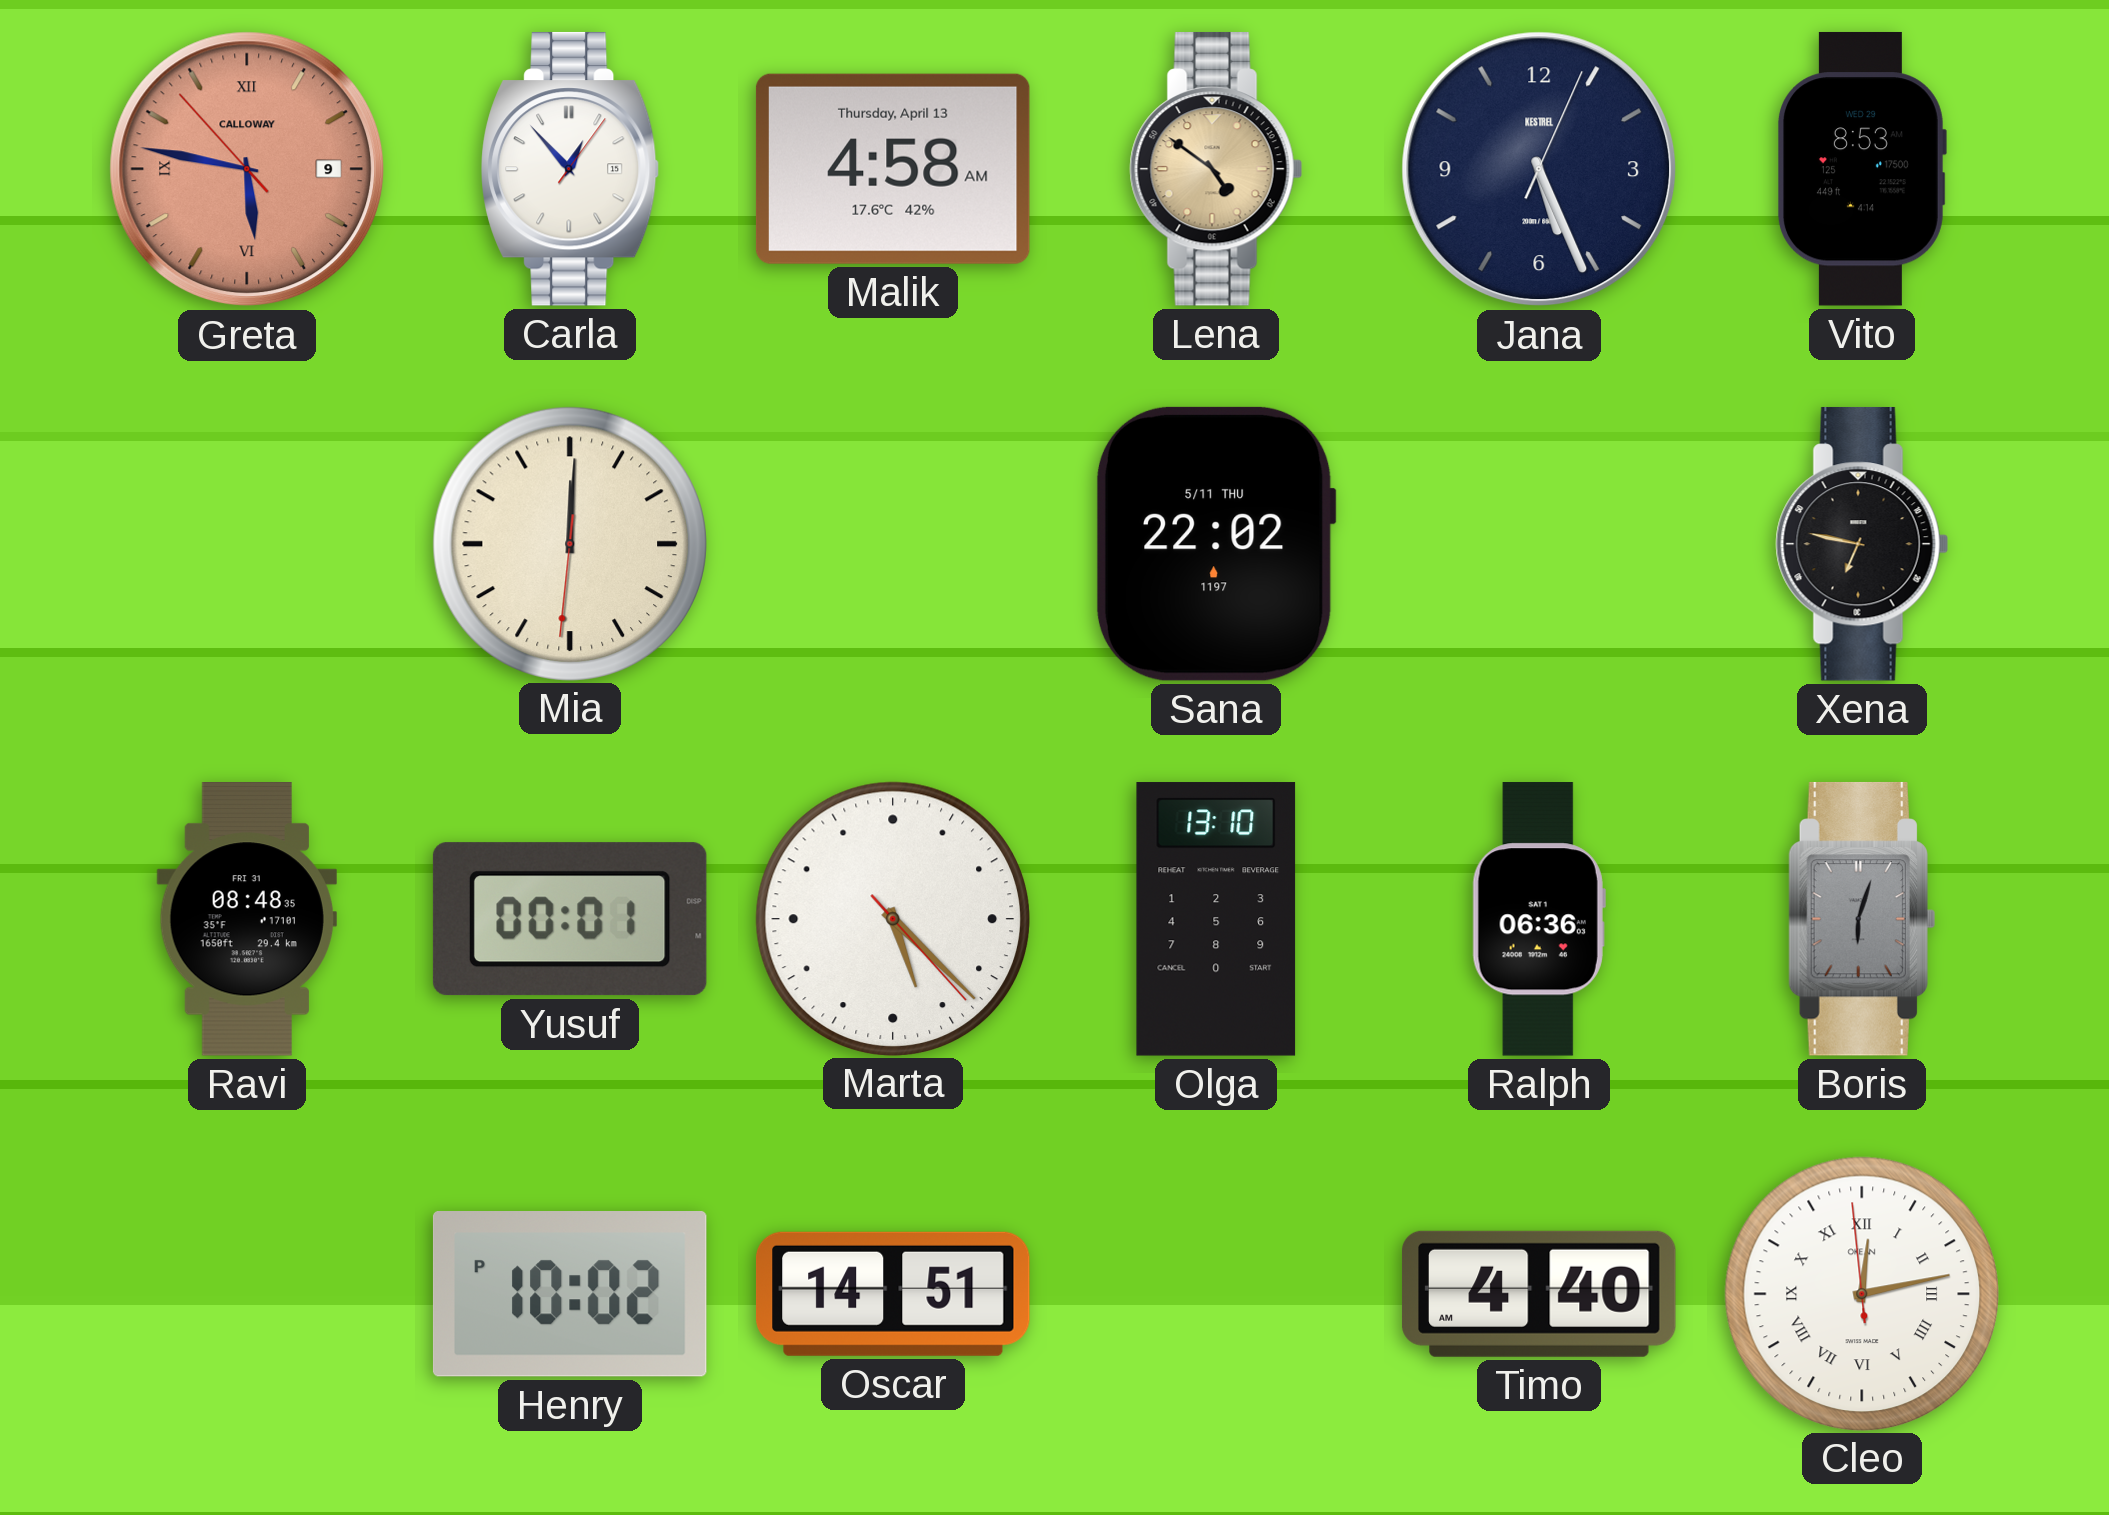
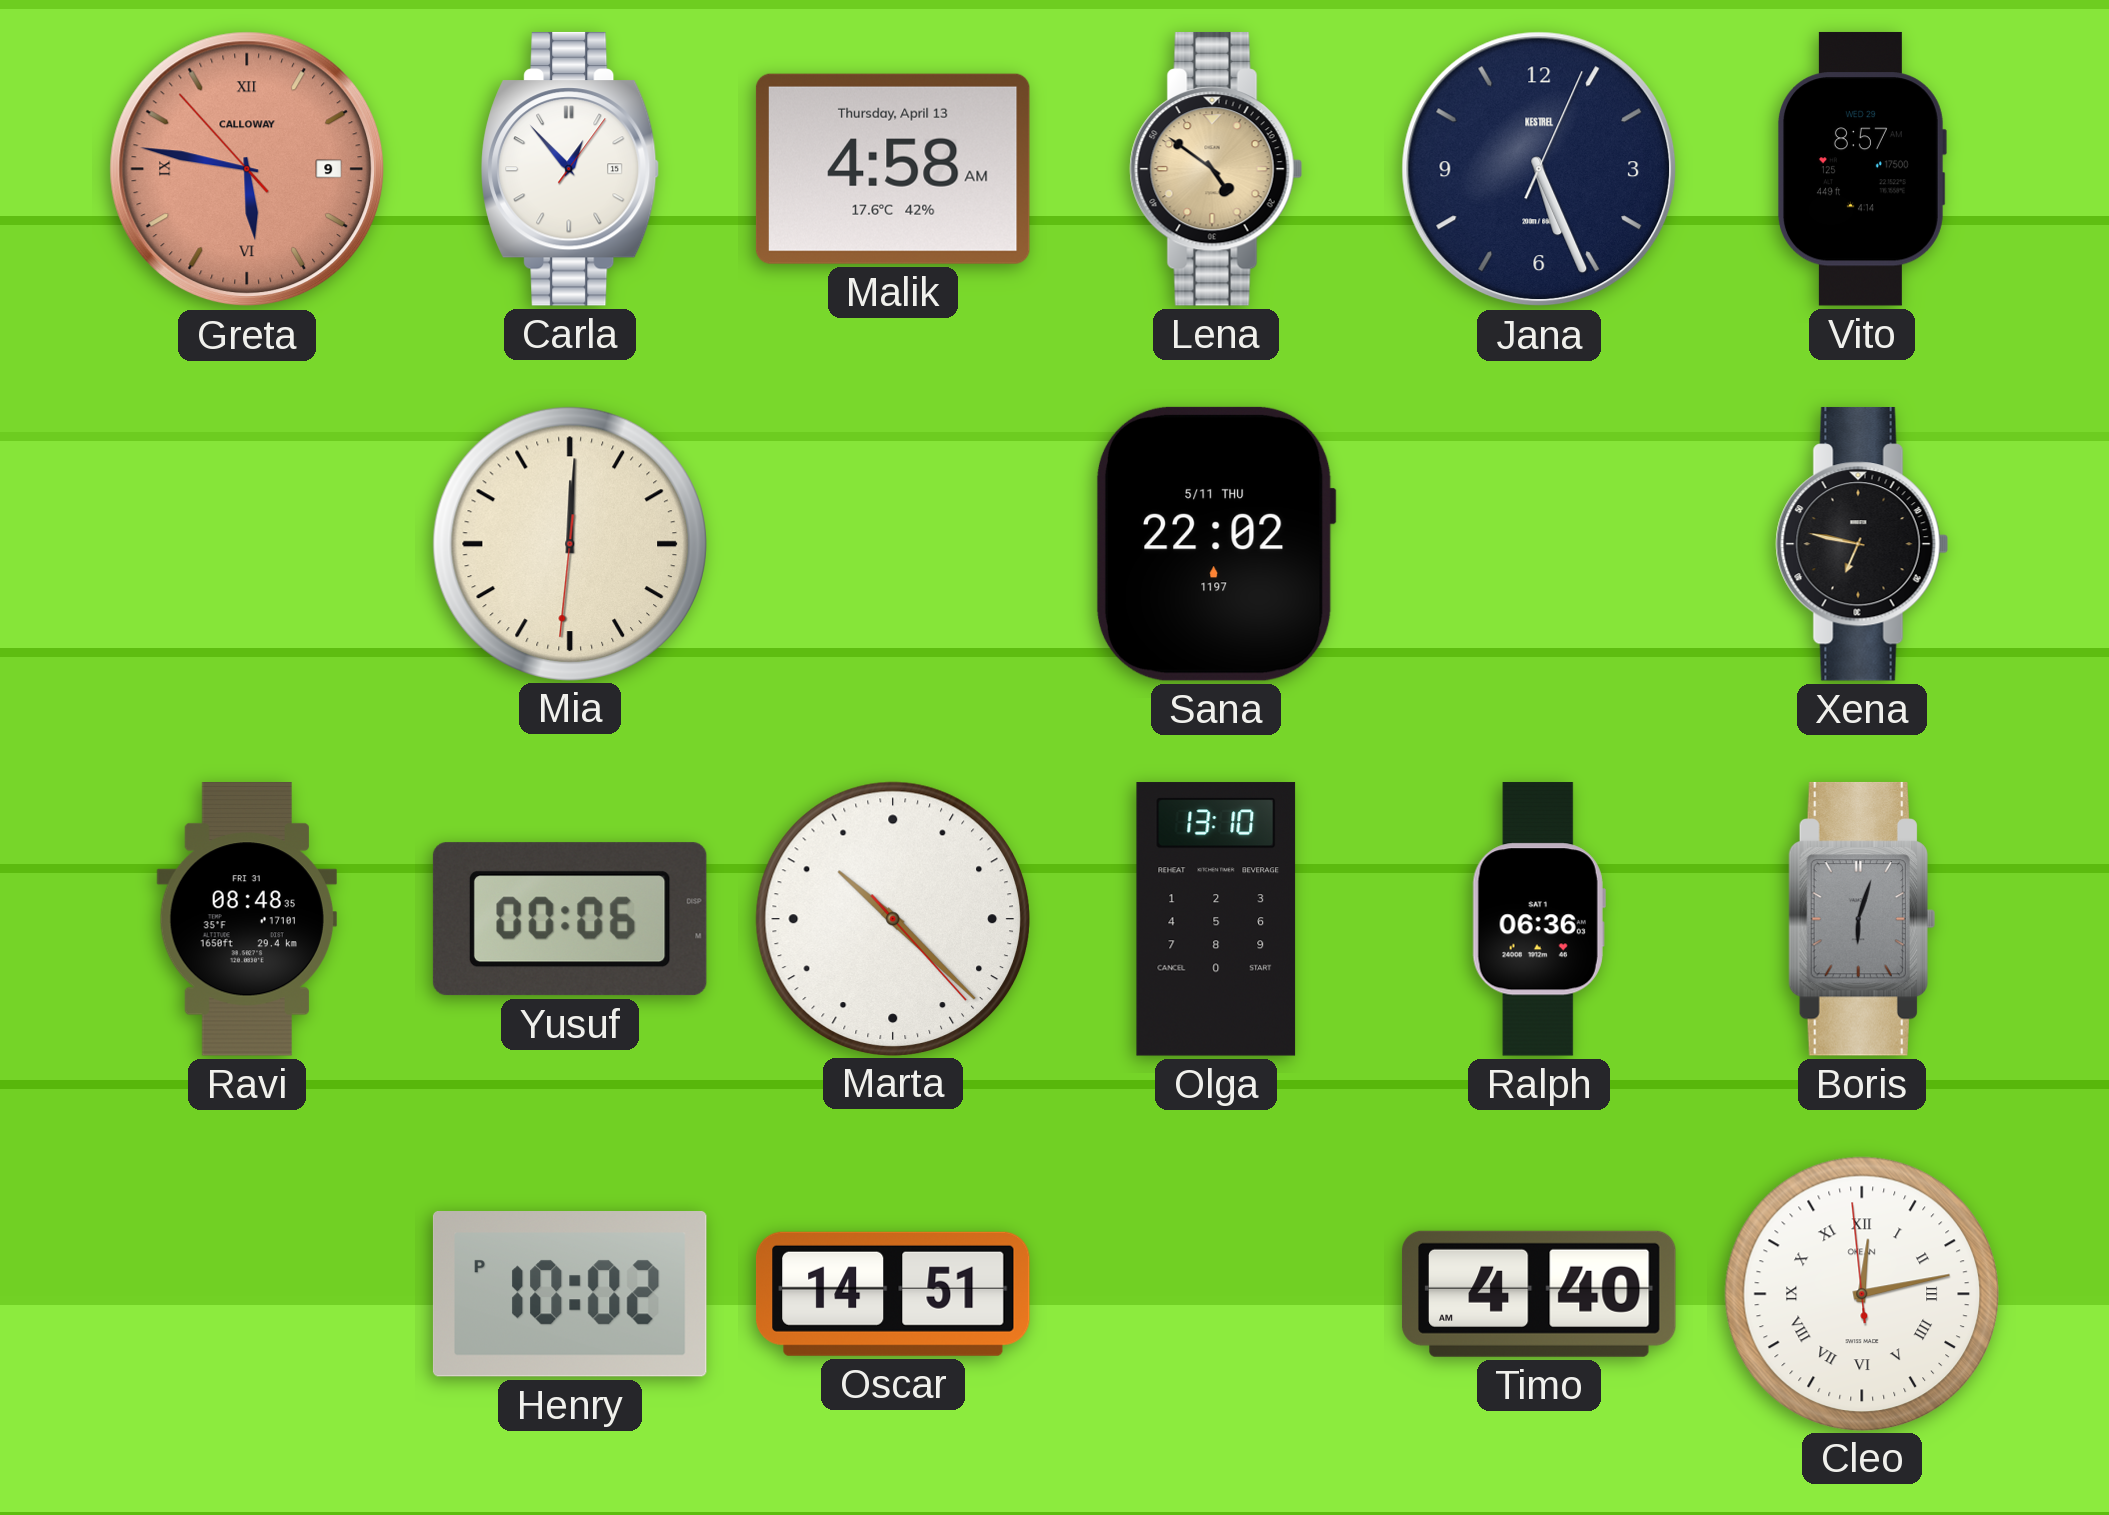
Vito: 8:53 -> 8:57
Yusuf: 00:01 -> 00:06
Marta: 5:22 -> 10:22
